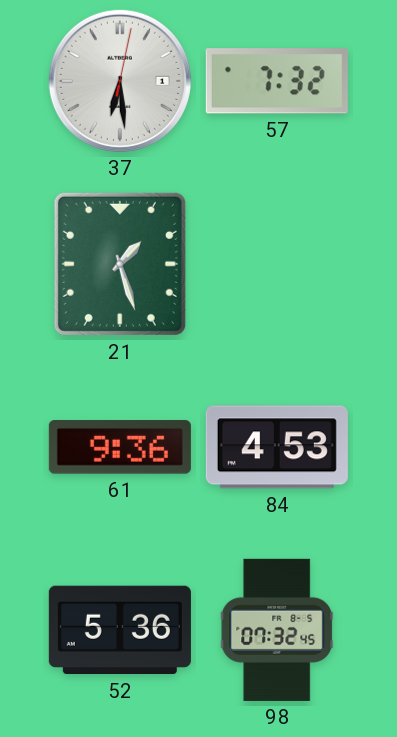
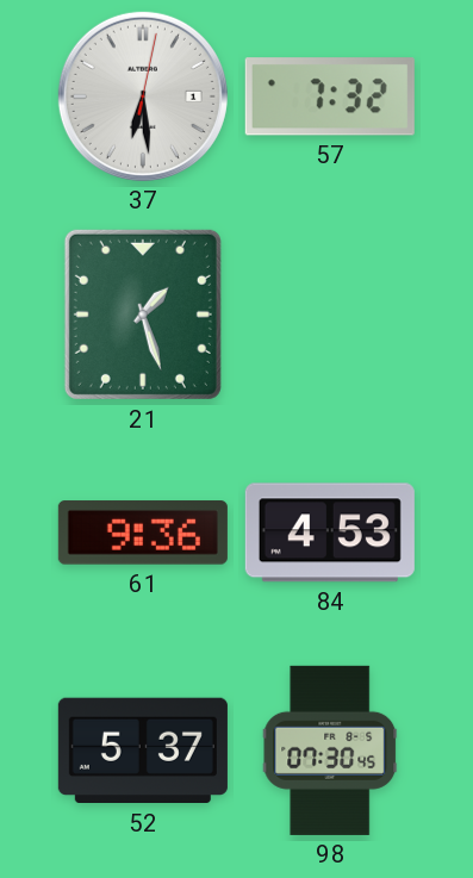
52: 5:36 -> 5:37
98: 07:32 -> 07:30
